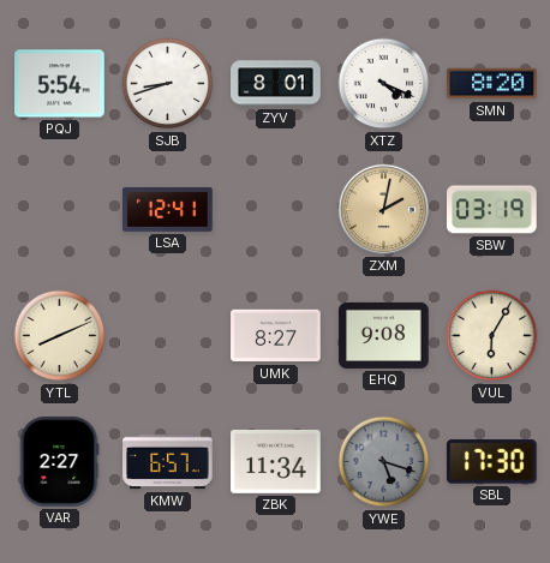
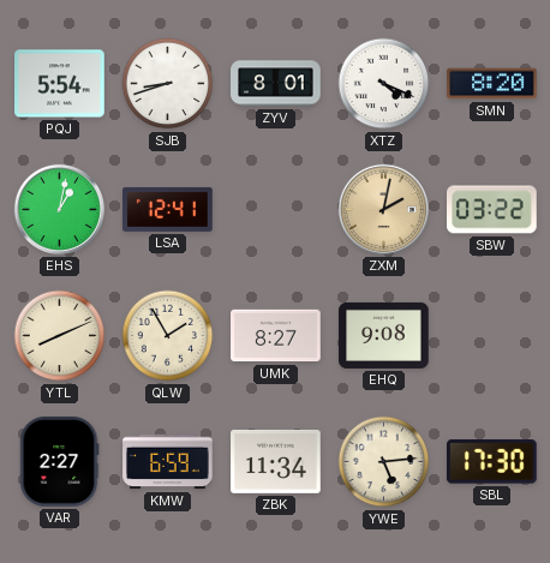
EHS: none -> 1:02
SBW: 03:19 -> 03:22
QLW: none -> 1:55
VUL: 6:05 -> none
KMW: 6:57 -> 6:59
YWE: 5:18 -> 5:14
YWE dial: grey -> cream
